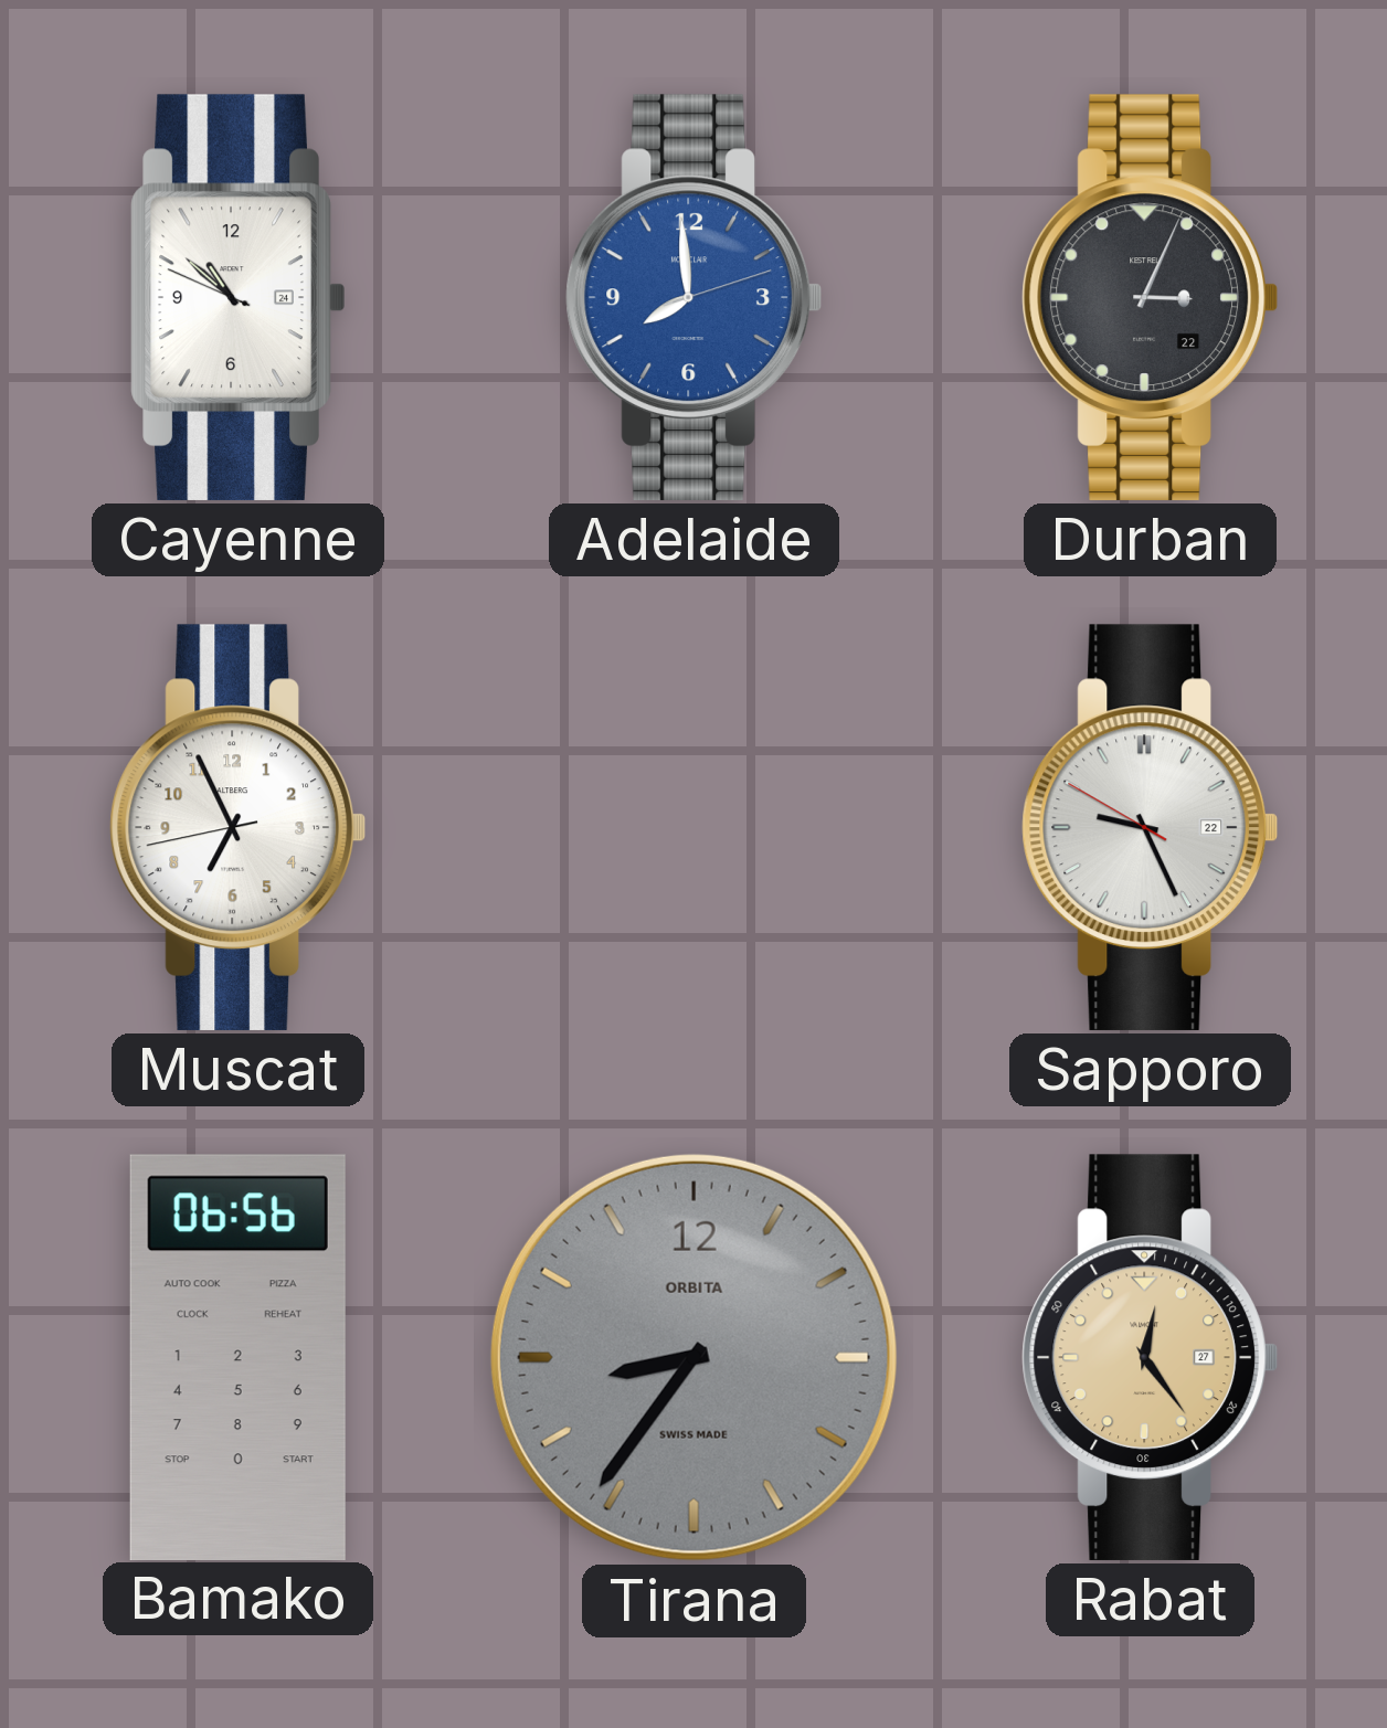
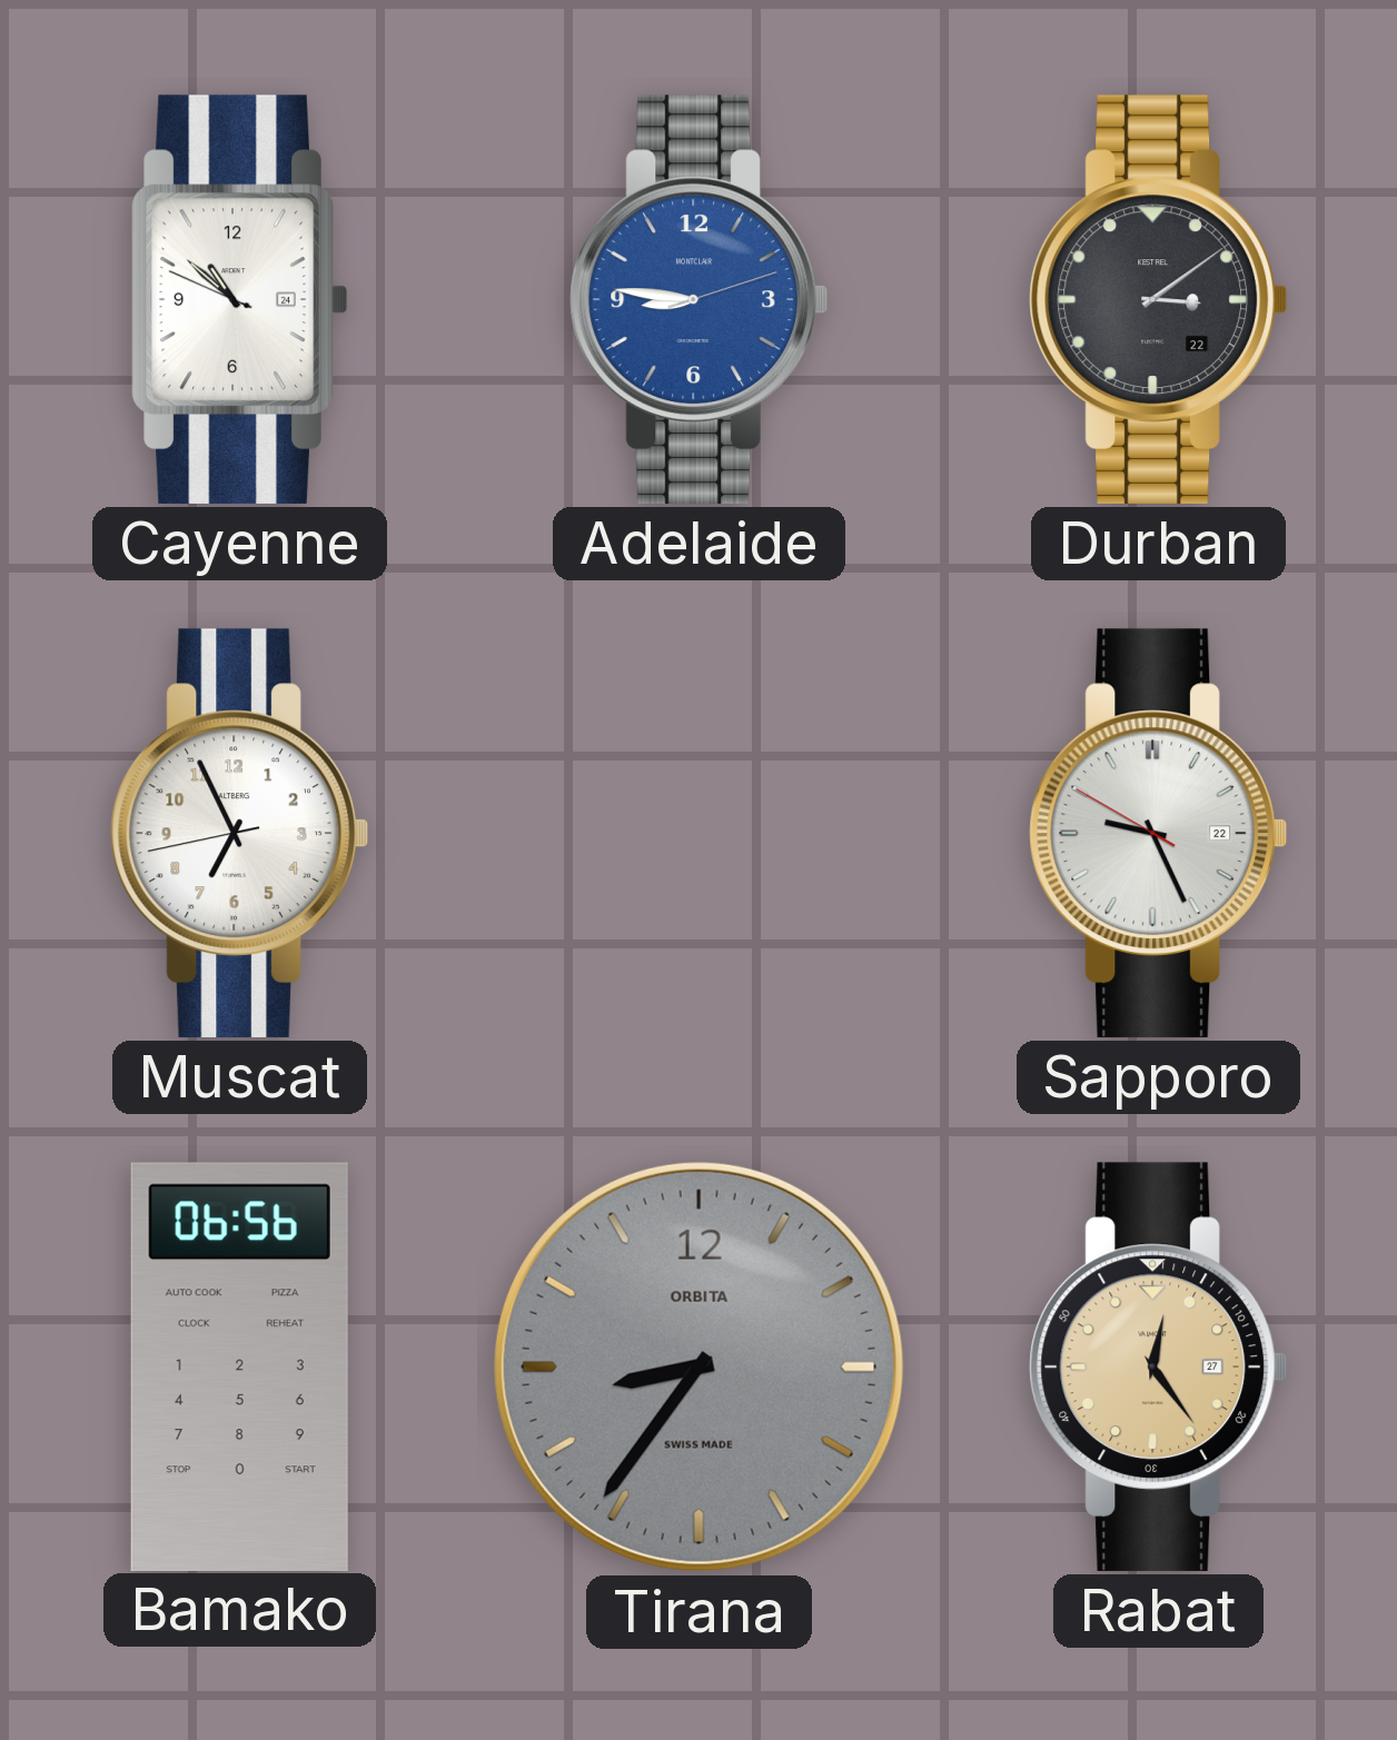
Adelaide: 7:59 -> 8:46
Durban: 3:04 -> 3:09
